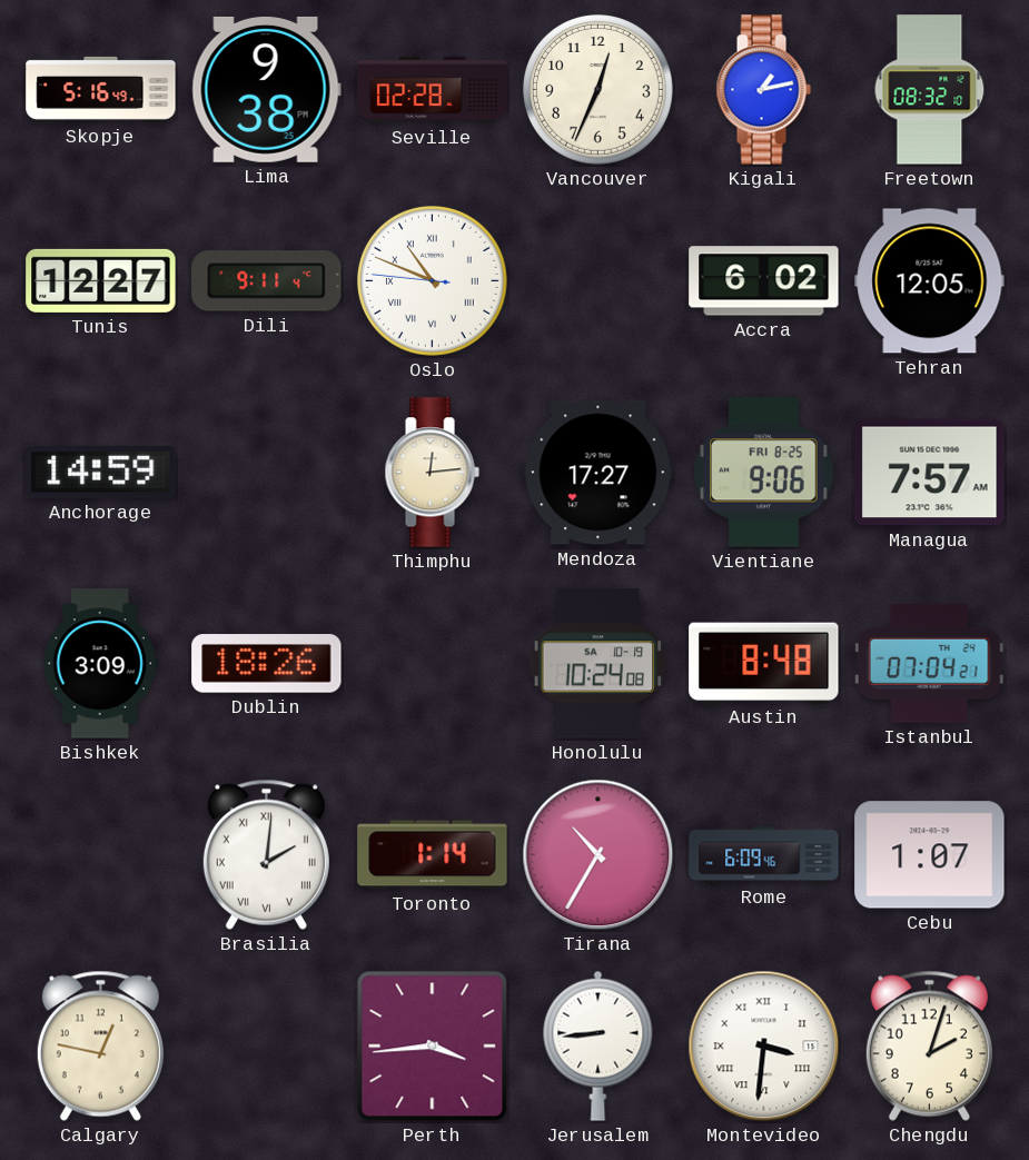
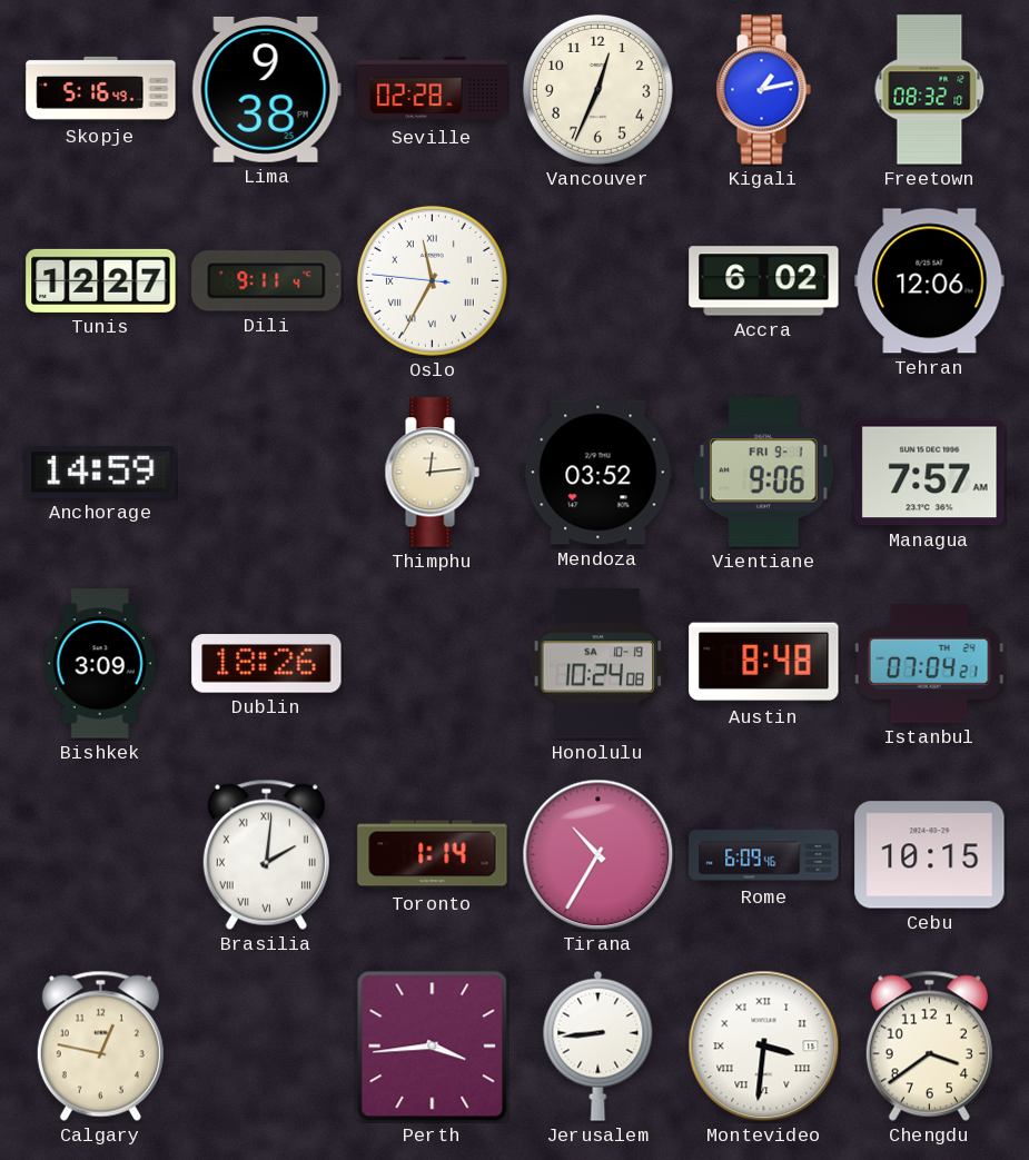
Oslo: 10:48 -> 11:34
Tehran: 12:05 -> 12:06
Mendoza: 17:27 -> 03:52
Vientiane date: FRI 8-25 -> FRI 9-1
Cebu: 1:07 -> 10:15
Chengdu: 2:03 -> 3:39
